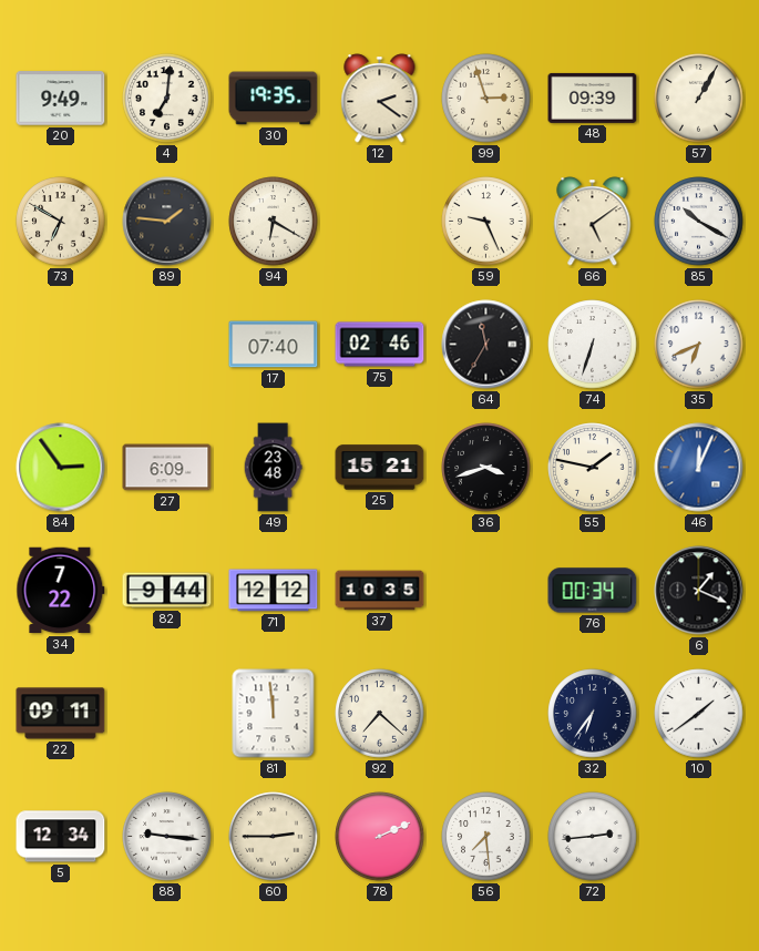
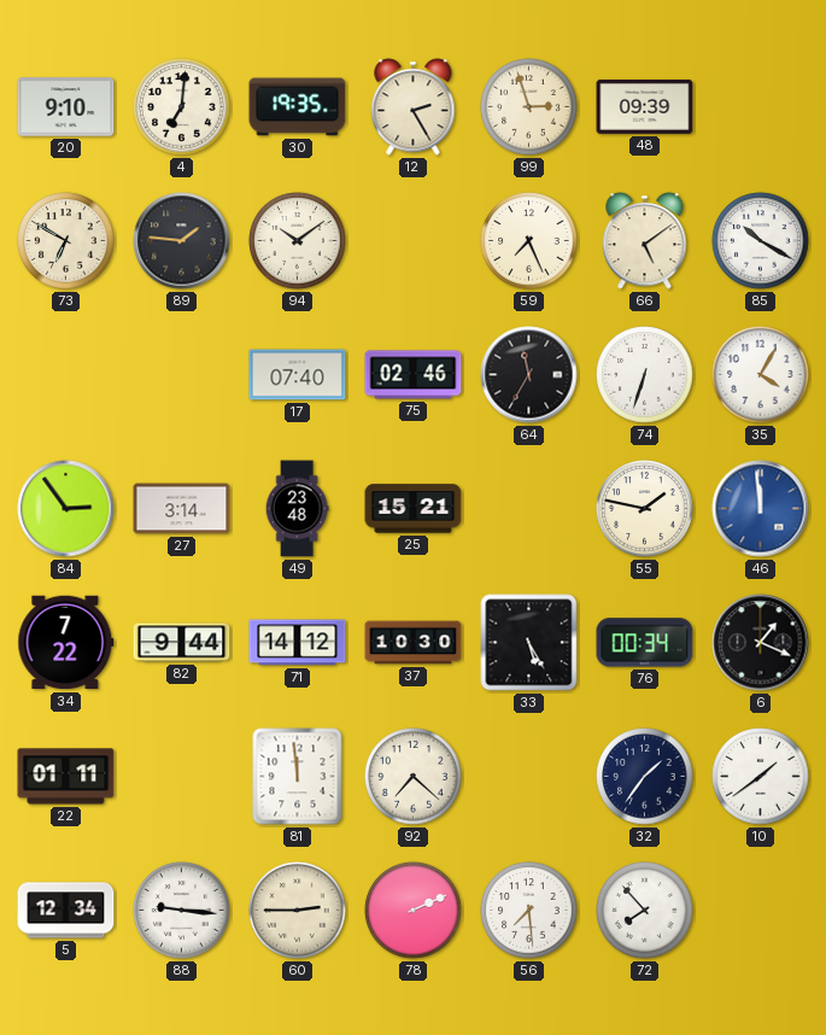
20: 9:49 -> 9:10
12: 2:21 -> 2:25
57: 1:05 -> none
94: 6:20 -> 10:09
59: 9:26 -> 7:26
35: 6:41 -> 4:05
27: 6:09 -> 3:14
36: 3:42 -> none
46: 12:04 -> 11:59
71: 12:12 -> 14:12
37: 10:35 -> 10:30
33: none -> 5:25
22: 09:11 -> 01:11
32: 6:36 -> 1:36
72: 2:44 -> 7:53
